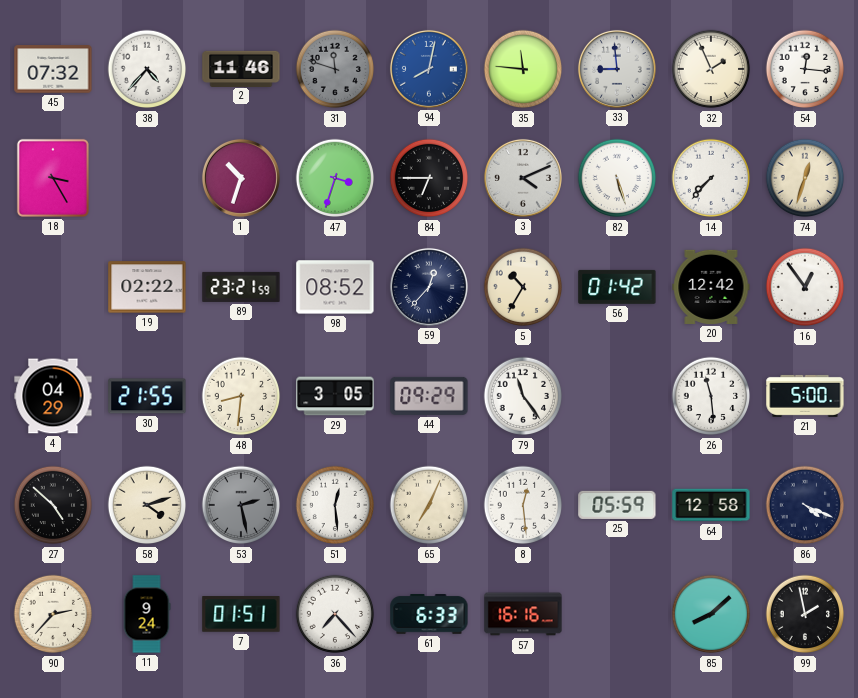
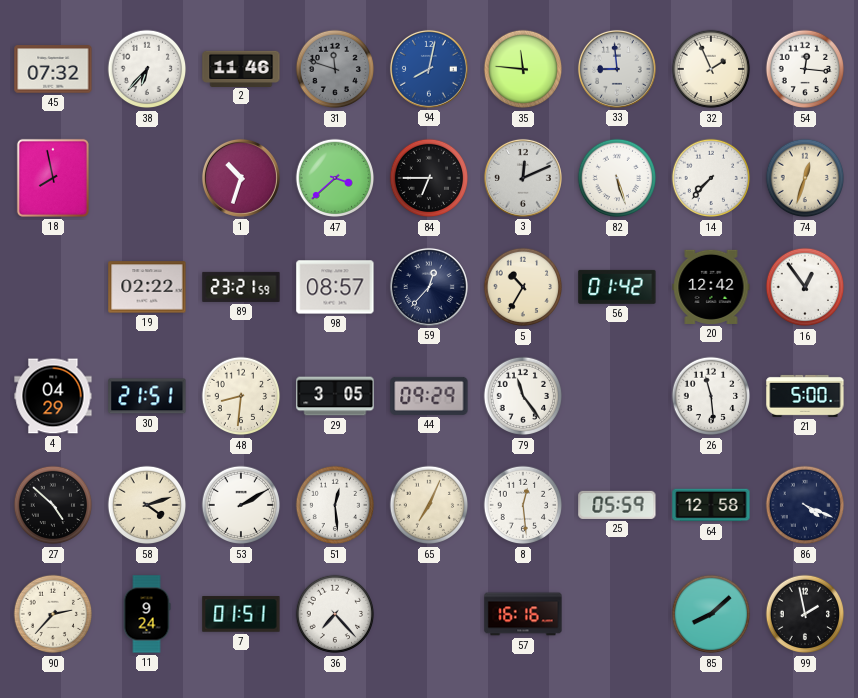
38: 4:37 -> 6:37
18: 3:25 -> 7:58
47: 3:33 -> 3:38
3: 4:11 -> 12:11
98: 08:52 -> 08:57
30: 21:55 -> 21:51
53: 2:28 -> 2:10
53 dial: grey -> white
61: 6:33 -> none
